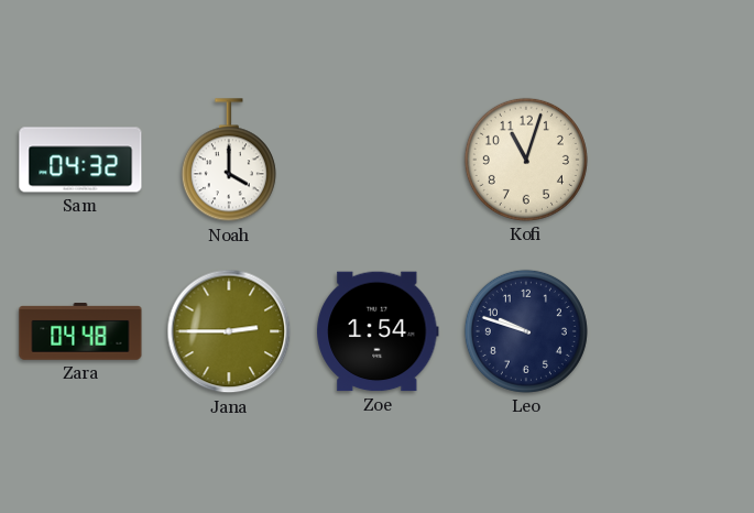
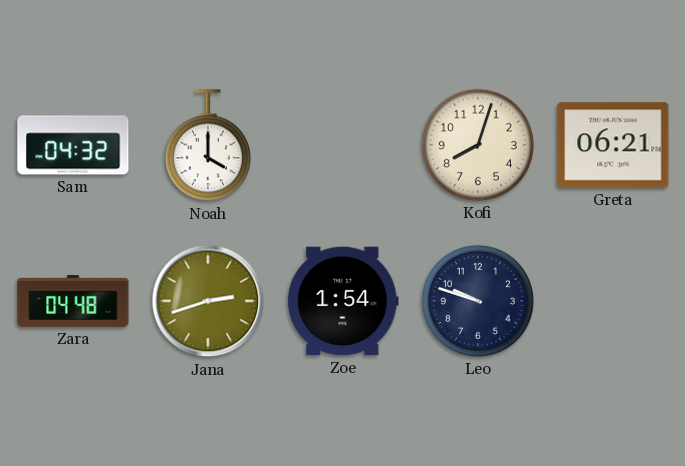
Kofi: 11:03 -> 8:03
Greta: none -> 06:21
Jana: 2:45 -> 2:42
